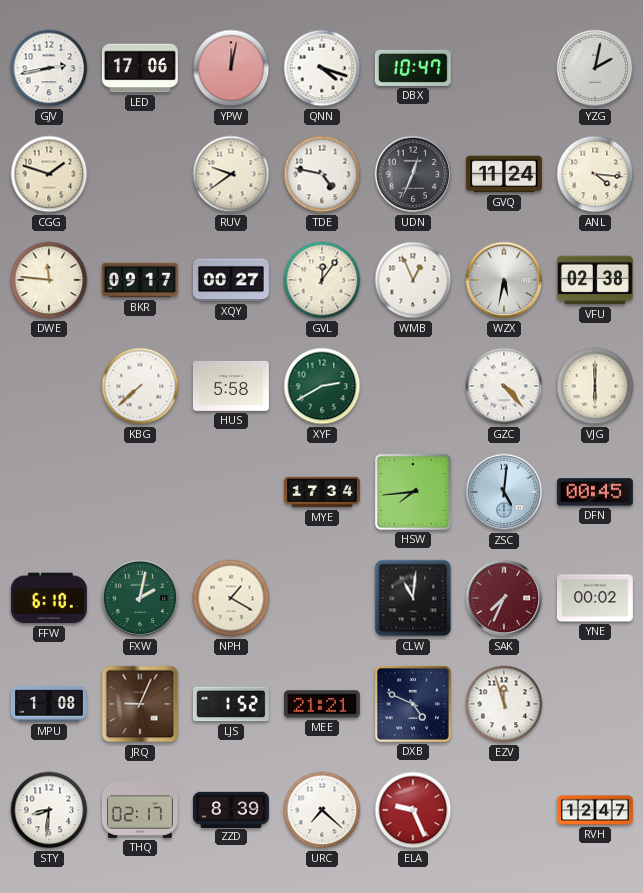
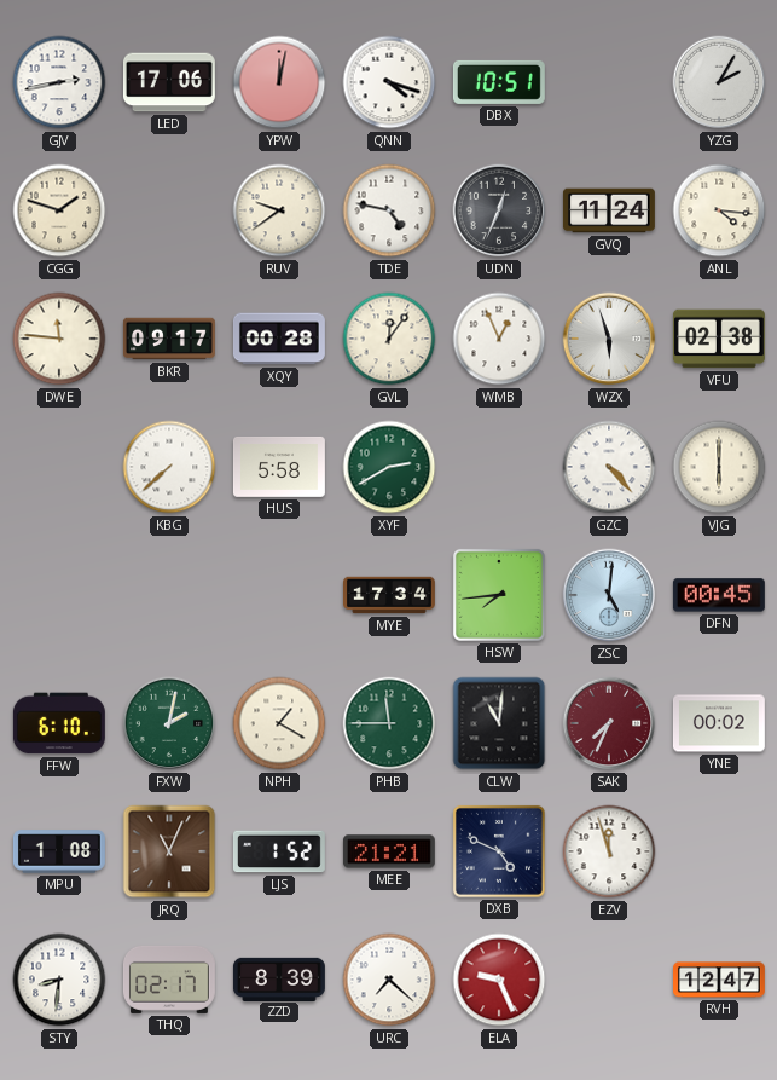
DBX: 10:47 -> 10:51
YZG: 2:02 -> 2:05
XQY: 00:27 -> 00:28
WZX: 5:32 -> 5:57
PHB: none -> 11:45
JRQ: 9:04 -> 11:04
